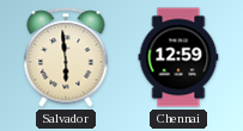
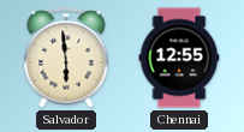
Chennai: 12:59 -> 12:55
